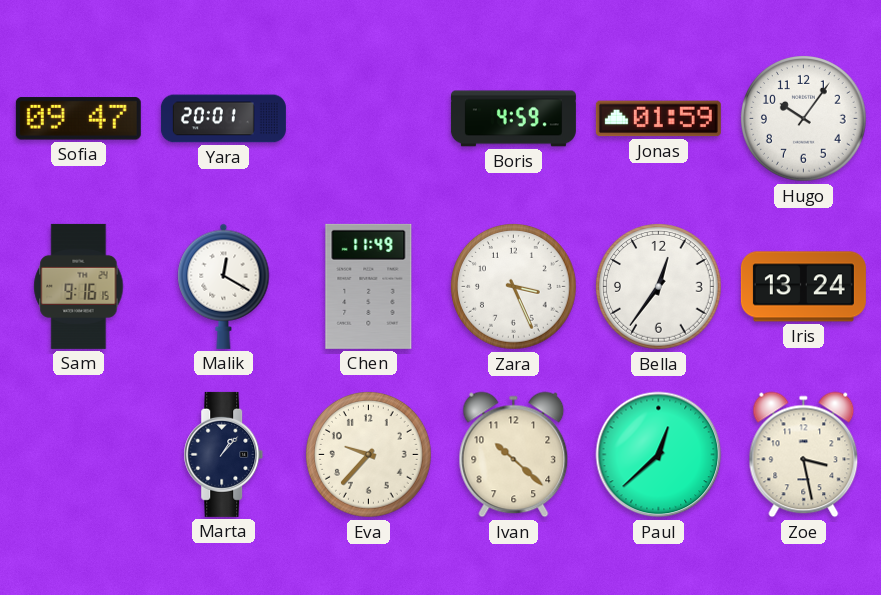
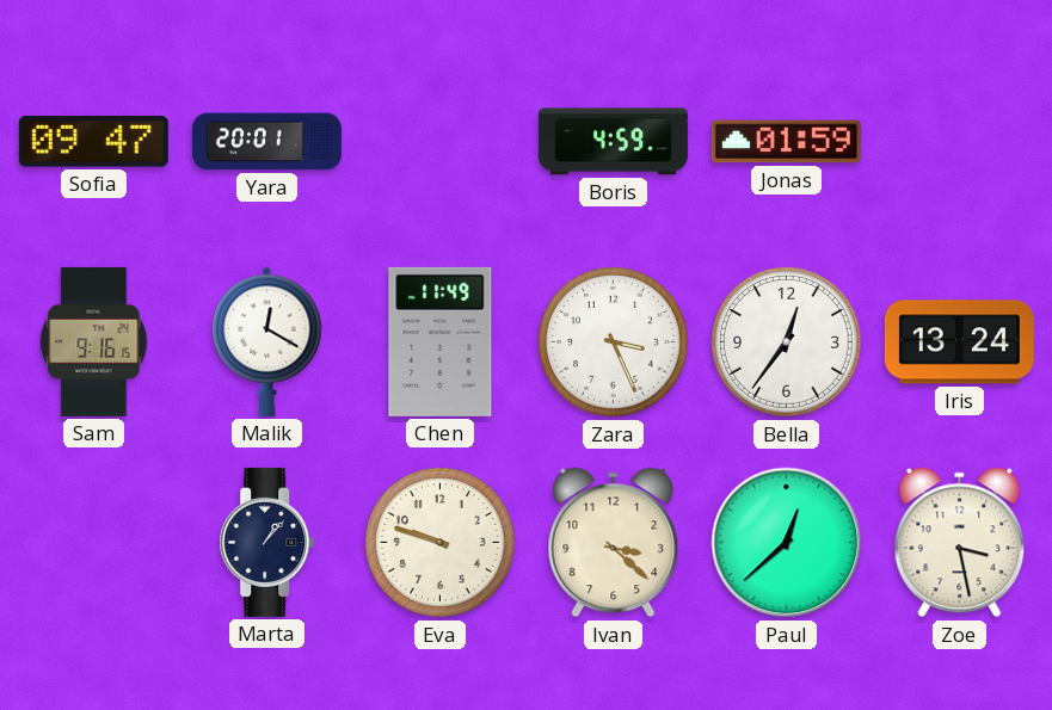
Hugo: 10:06 -> none
Eva: 9:37 -> 9:48
Ivan: 10:22 -> 3:22
